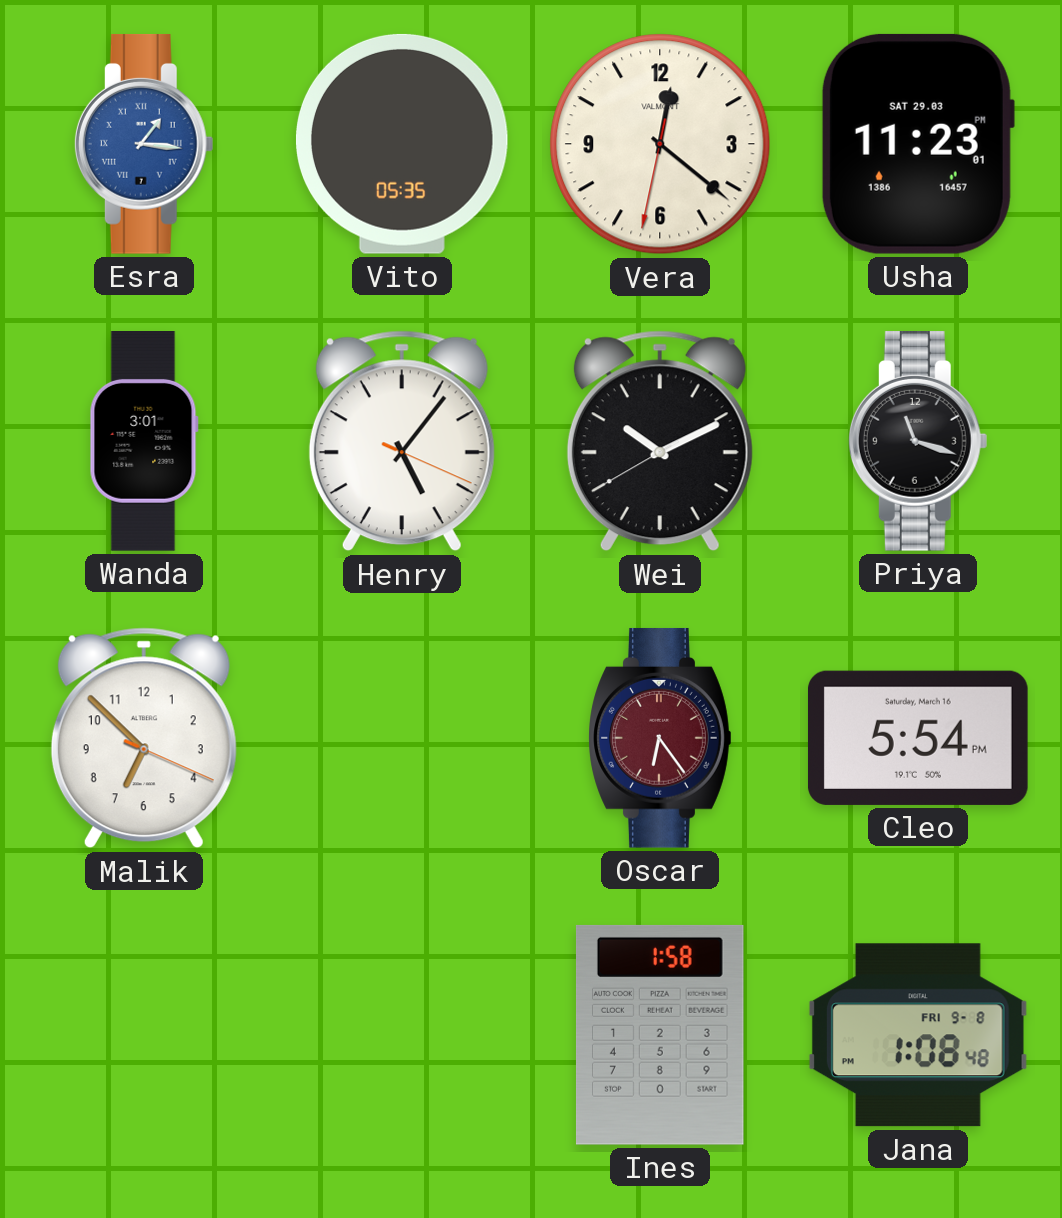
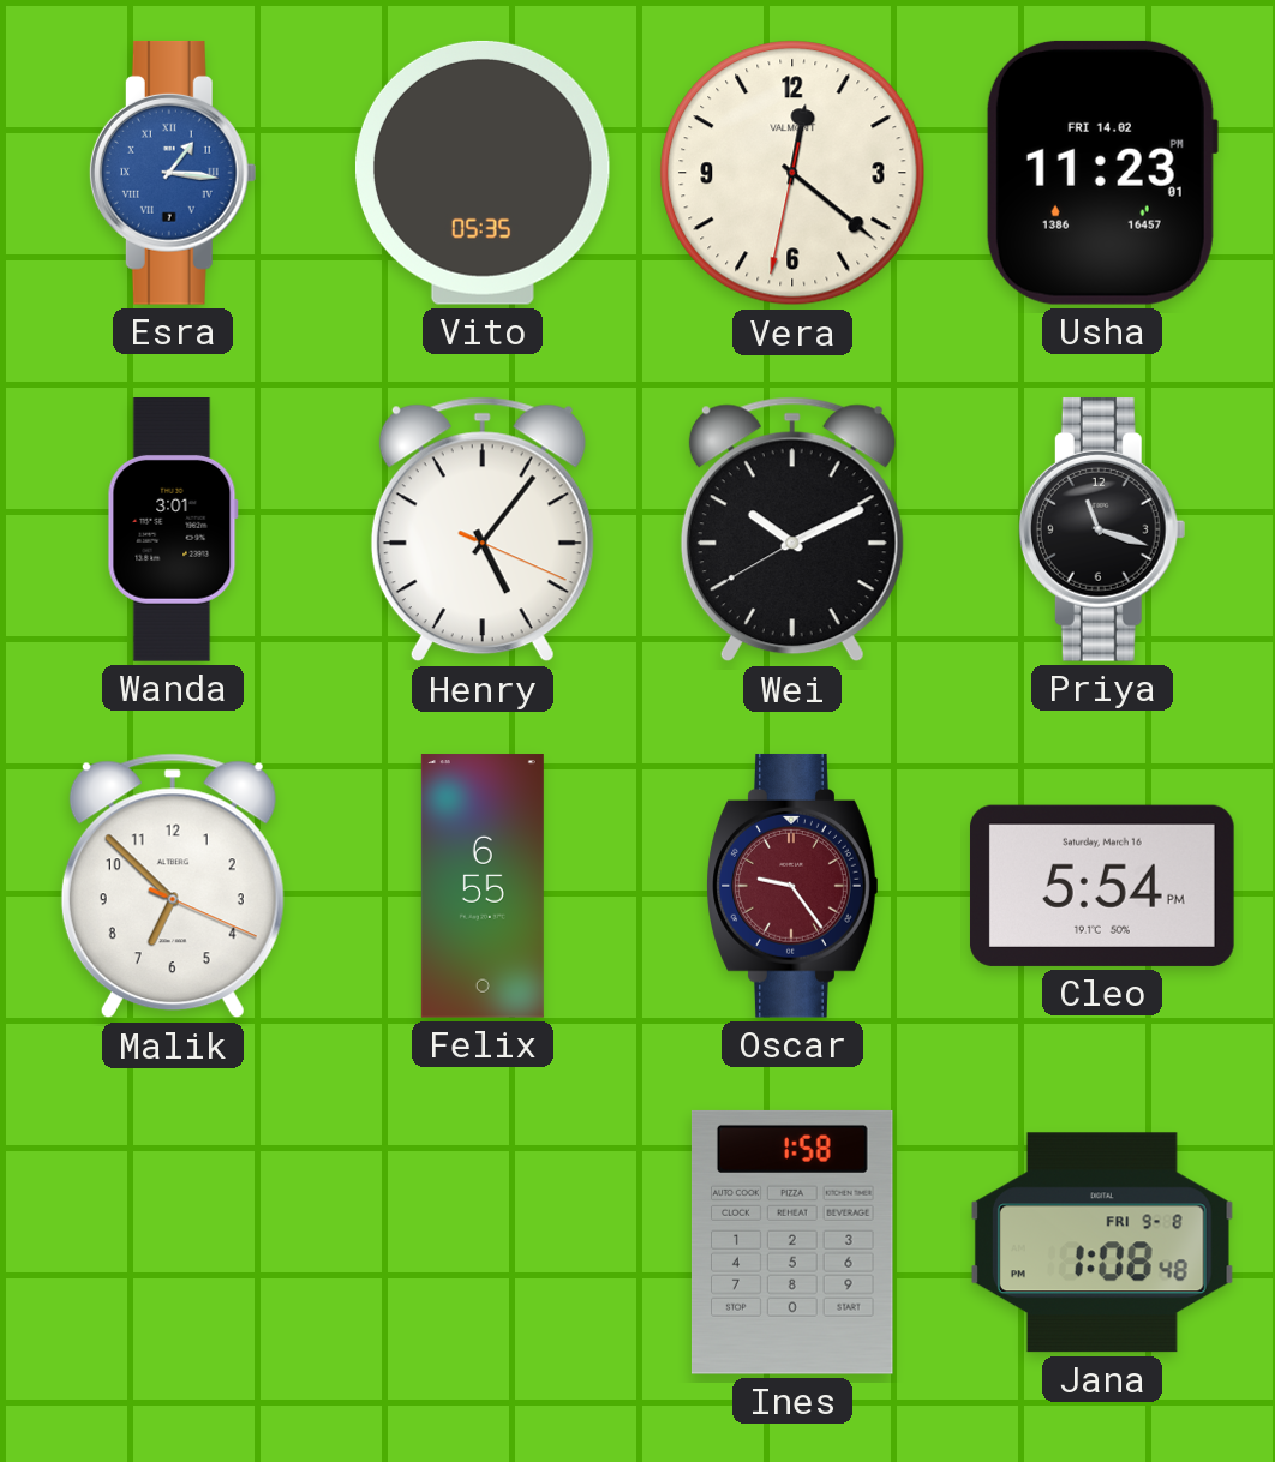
Usha date: SAT 29.03 -> FRI 14.02
Felix: none -> 6:55
Oscar: 6:24 -> 9:24
